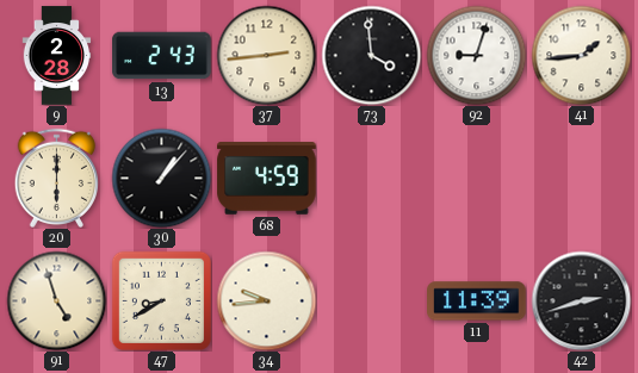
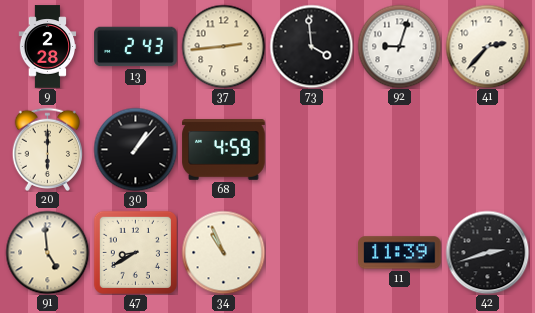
41: 1:44 -> 2:37
91: 4:57 -> 4:59
34: 9:44 -> 10:56
